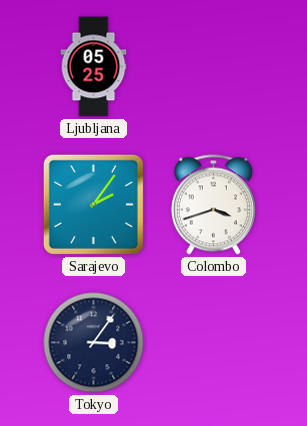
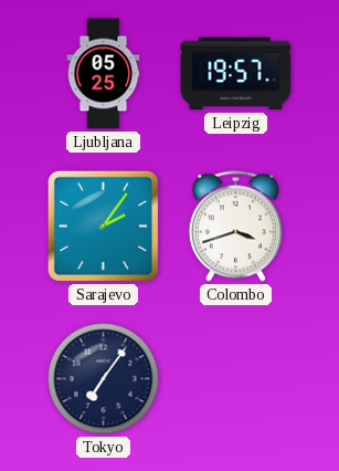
Leipzig: none -> 19:57
Tokyo: 3:06 -> 7:06
